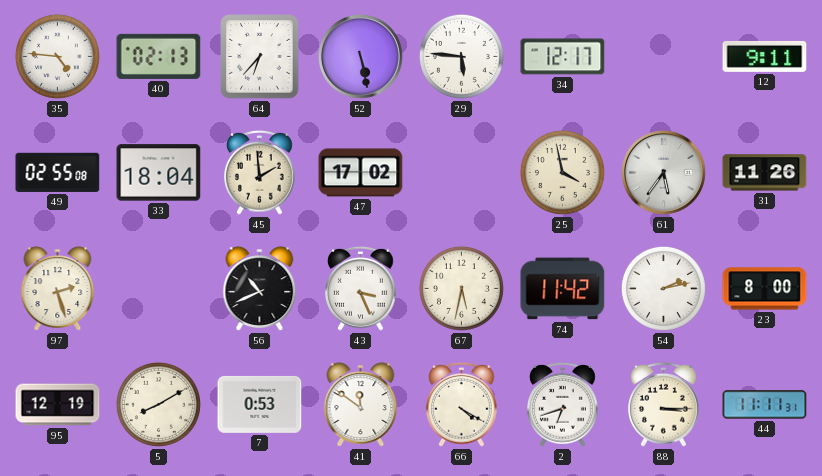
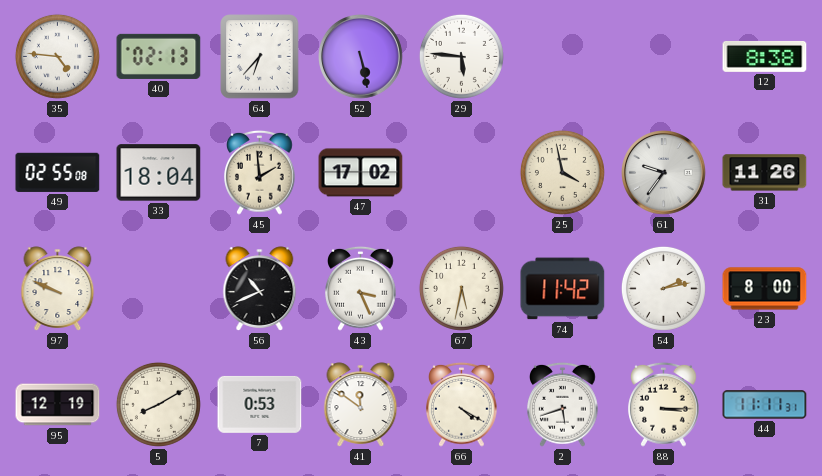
34: 12:17 -> none
12: 9:11 -> 8:38
61: 5:36 -> 9:36
97: 2:27 -> 9:49
2: 6:42 -> 5:42
